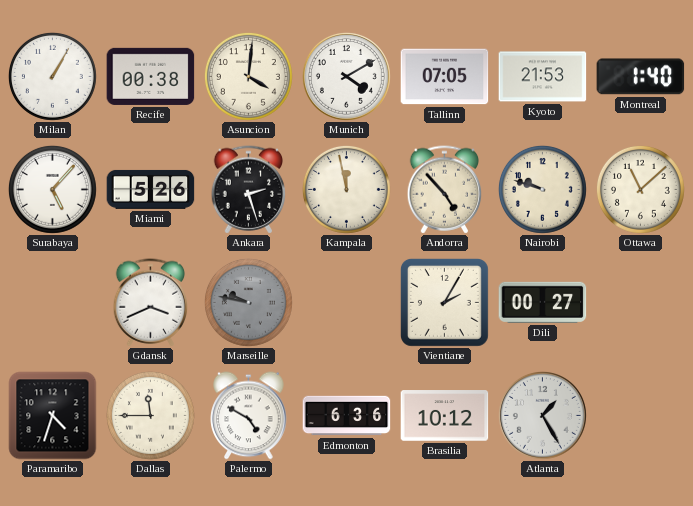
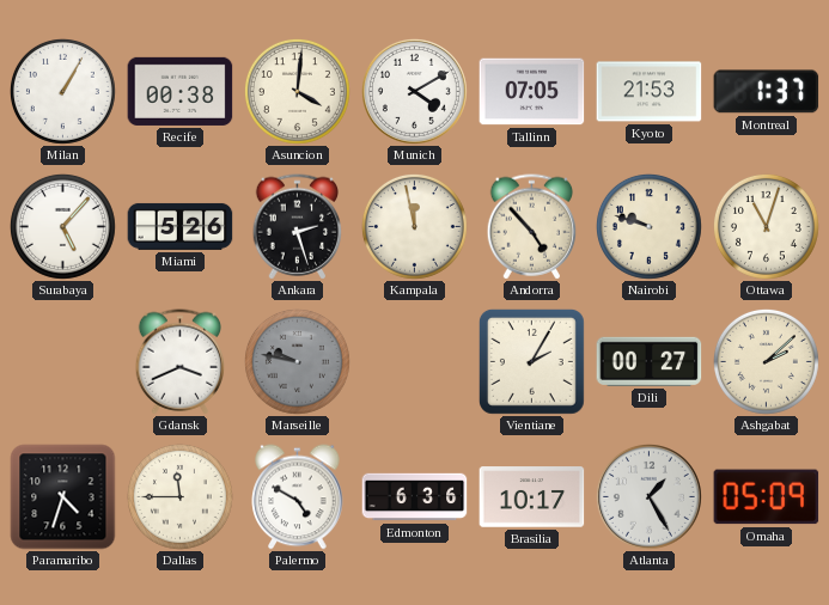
Montreal: 1:40 -> 1:37
Ottawa: 11:08 -> 11:03
Ashgabat: none -> 2:08
Brasilia: 10:12 -> 10:17
Omaha: none -> 05:09
